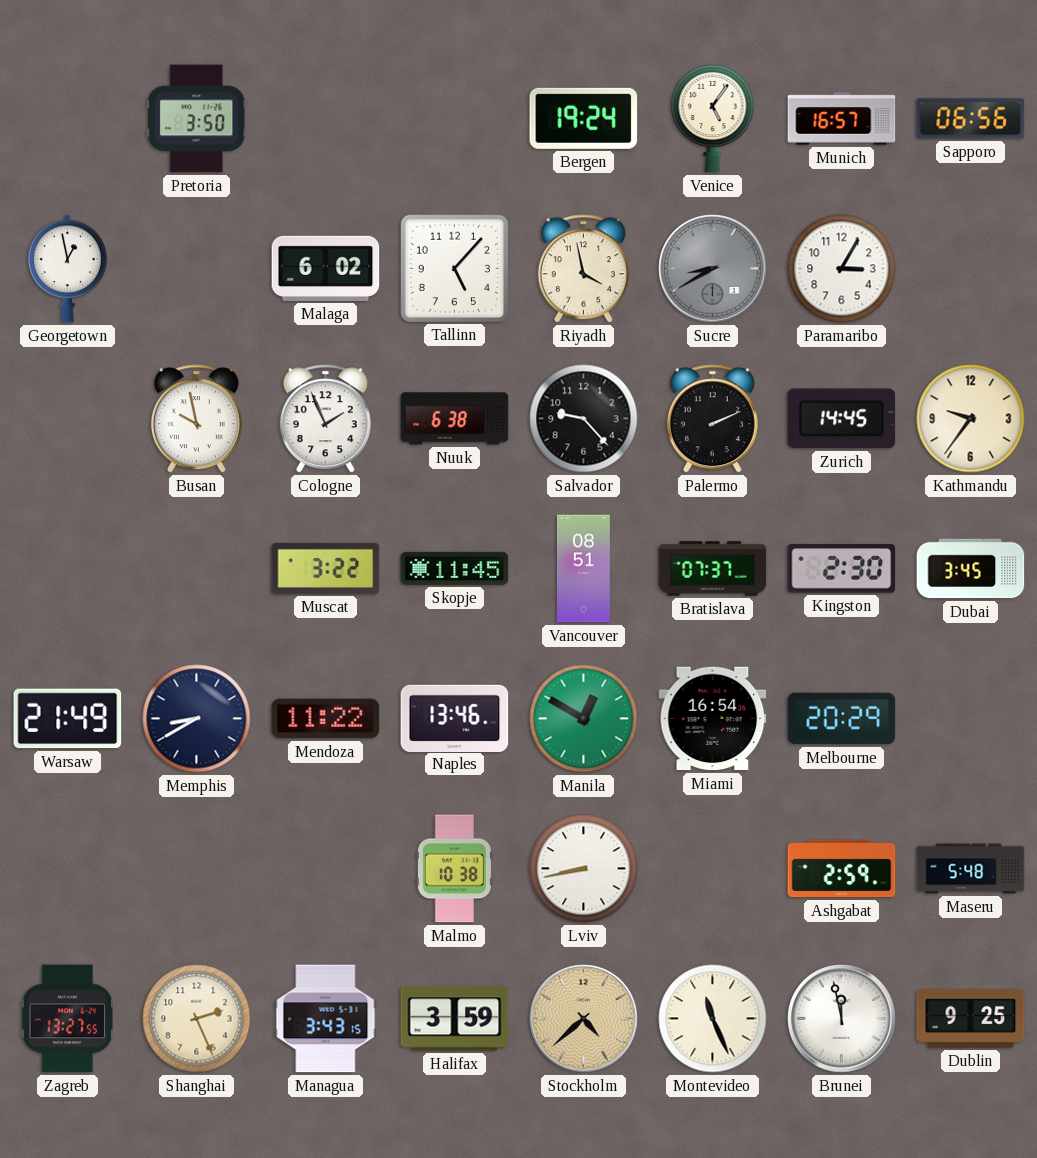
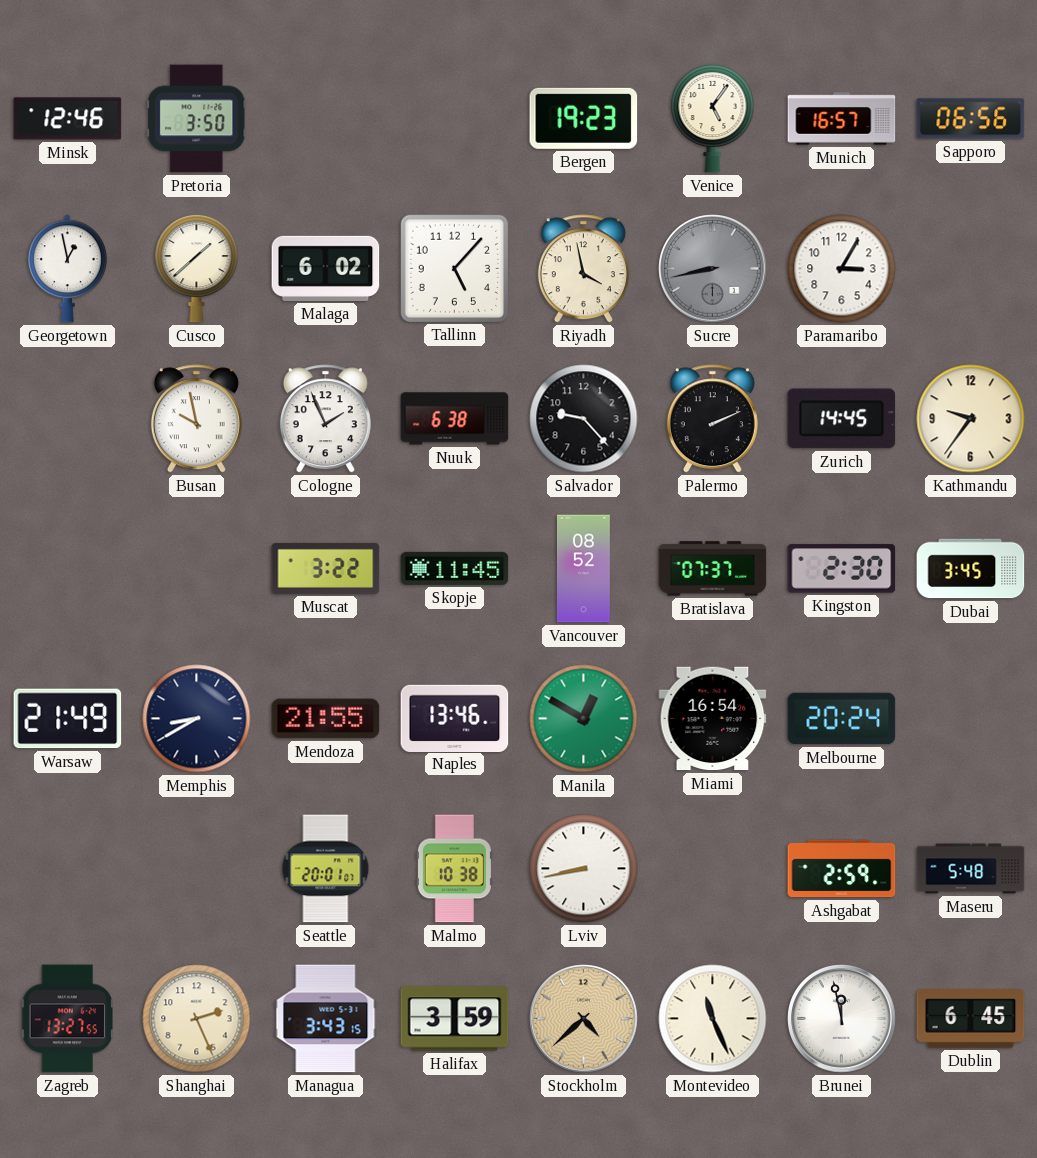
Minsk: none -> 12:46
Bergen: 19:24 -> 19:23
Cusco: none -> 1:38
Sucre: 8:40 -> 8:43
Vancouver: 08:51 -> 08:52
Mendoza: 11:22 -> 21:55
Melbourne: 20:29 -> 20:24
Seattle: none -> 20:01
Dublin: 9:25 -> 6:45
